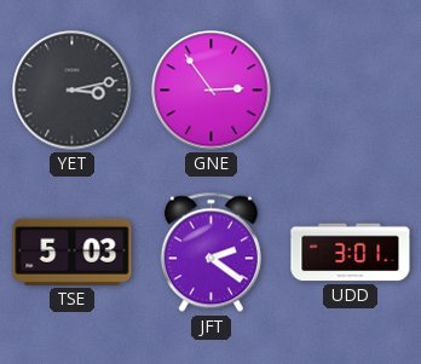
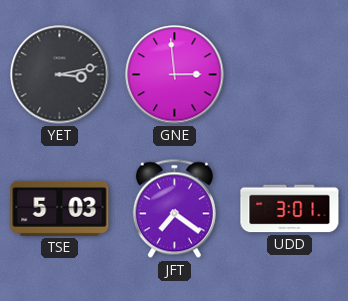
GNE: 2:54 -> 2:59
JFT: 2:21 -> 7:21
